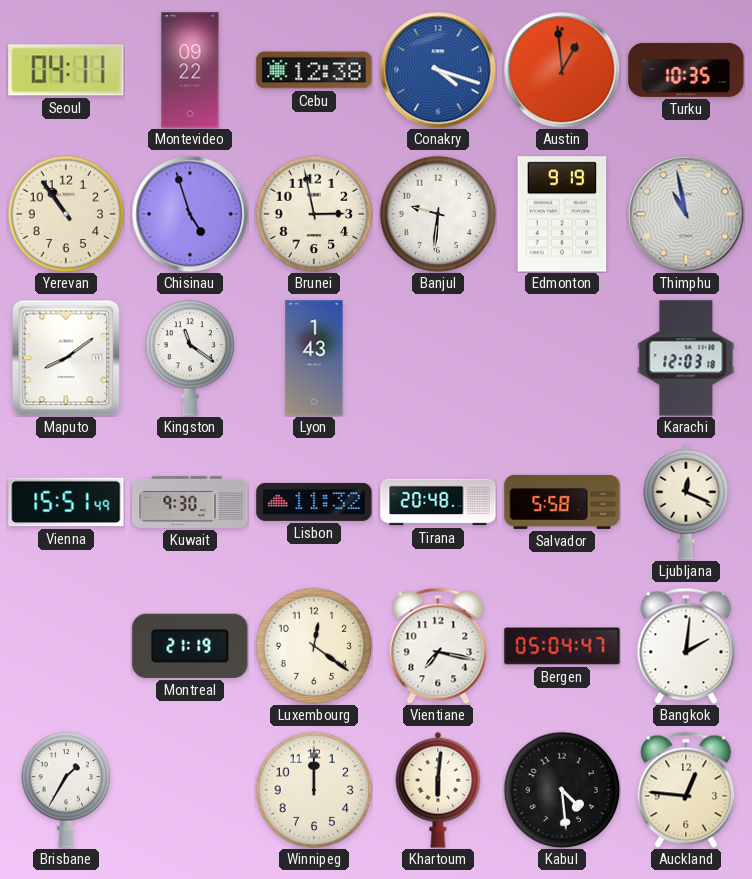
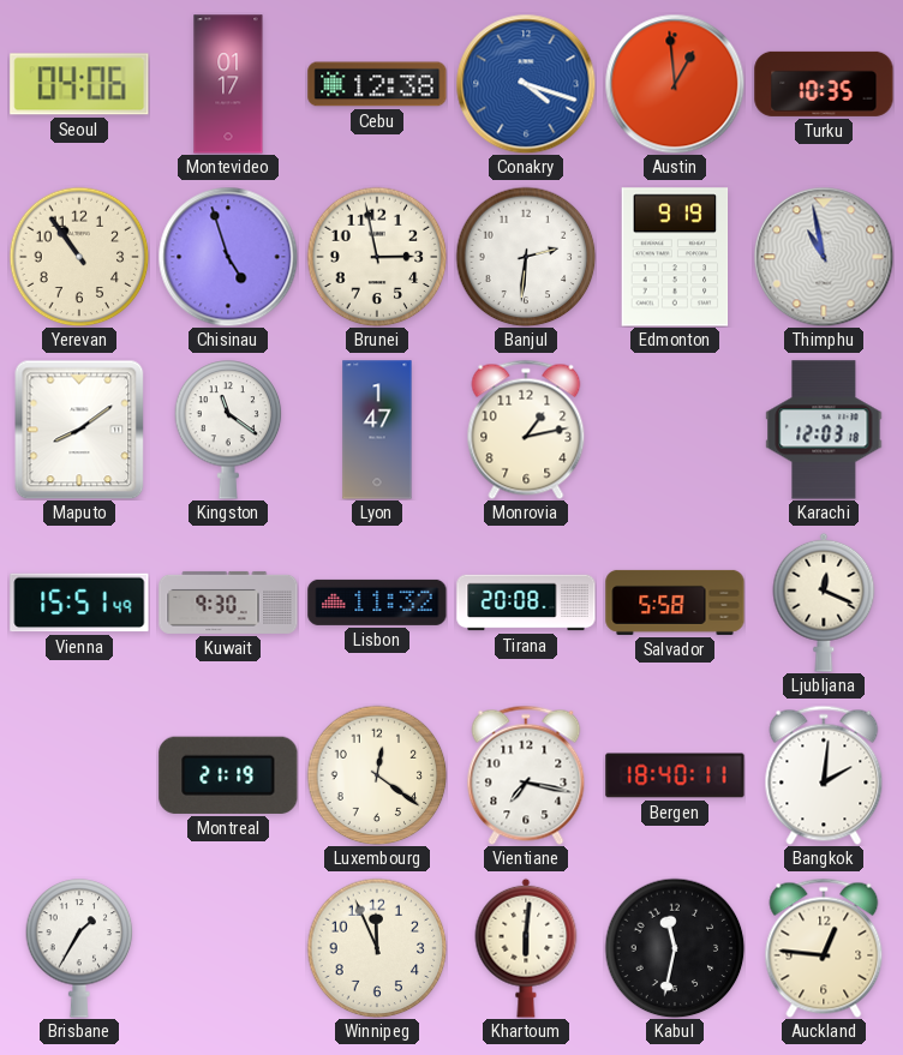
Seoul: 04:11 -> 04:06
Montevideo: 09:22 -> 01:17
Banjul: 9:31 -> 2:31
Lyon: 1:43 -> 1:47
Monrovia: none -> 1:13
Tirana: 20:48 -> 20:08
Bergen: 05:04 -> 18:40
Winnipeg: 12:00 -> 11:56
Kabul: 4:29 -> 11:32
